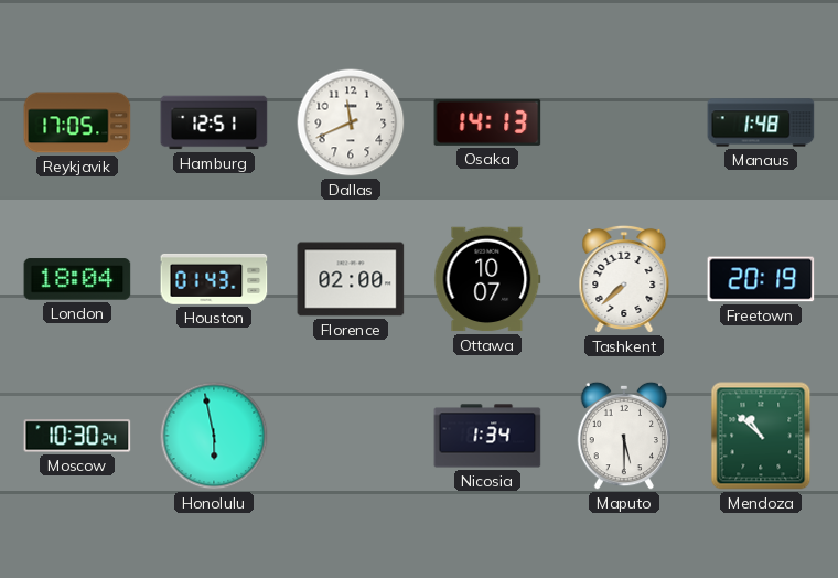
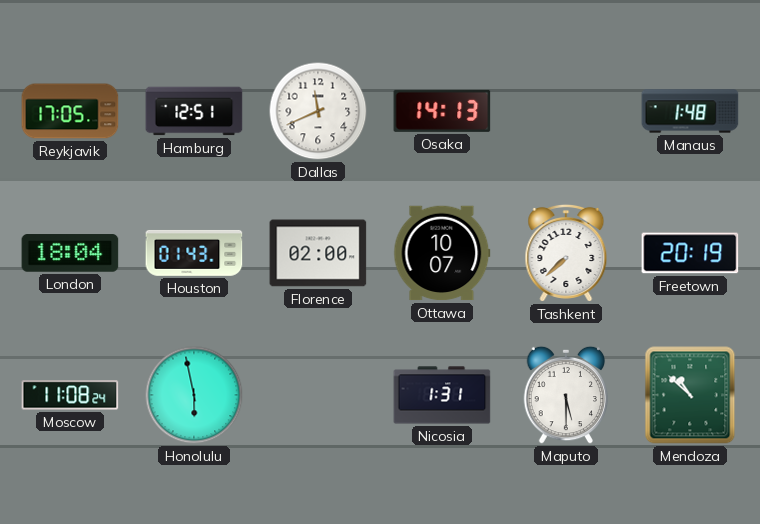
Moscow: 10:30 -> 11:08
Nicosia: 1:34 -> 1:31
